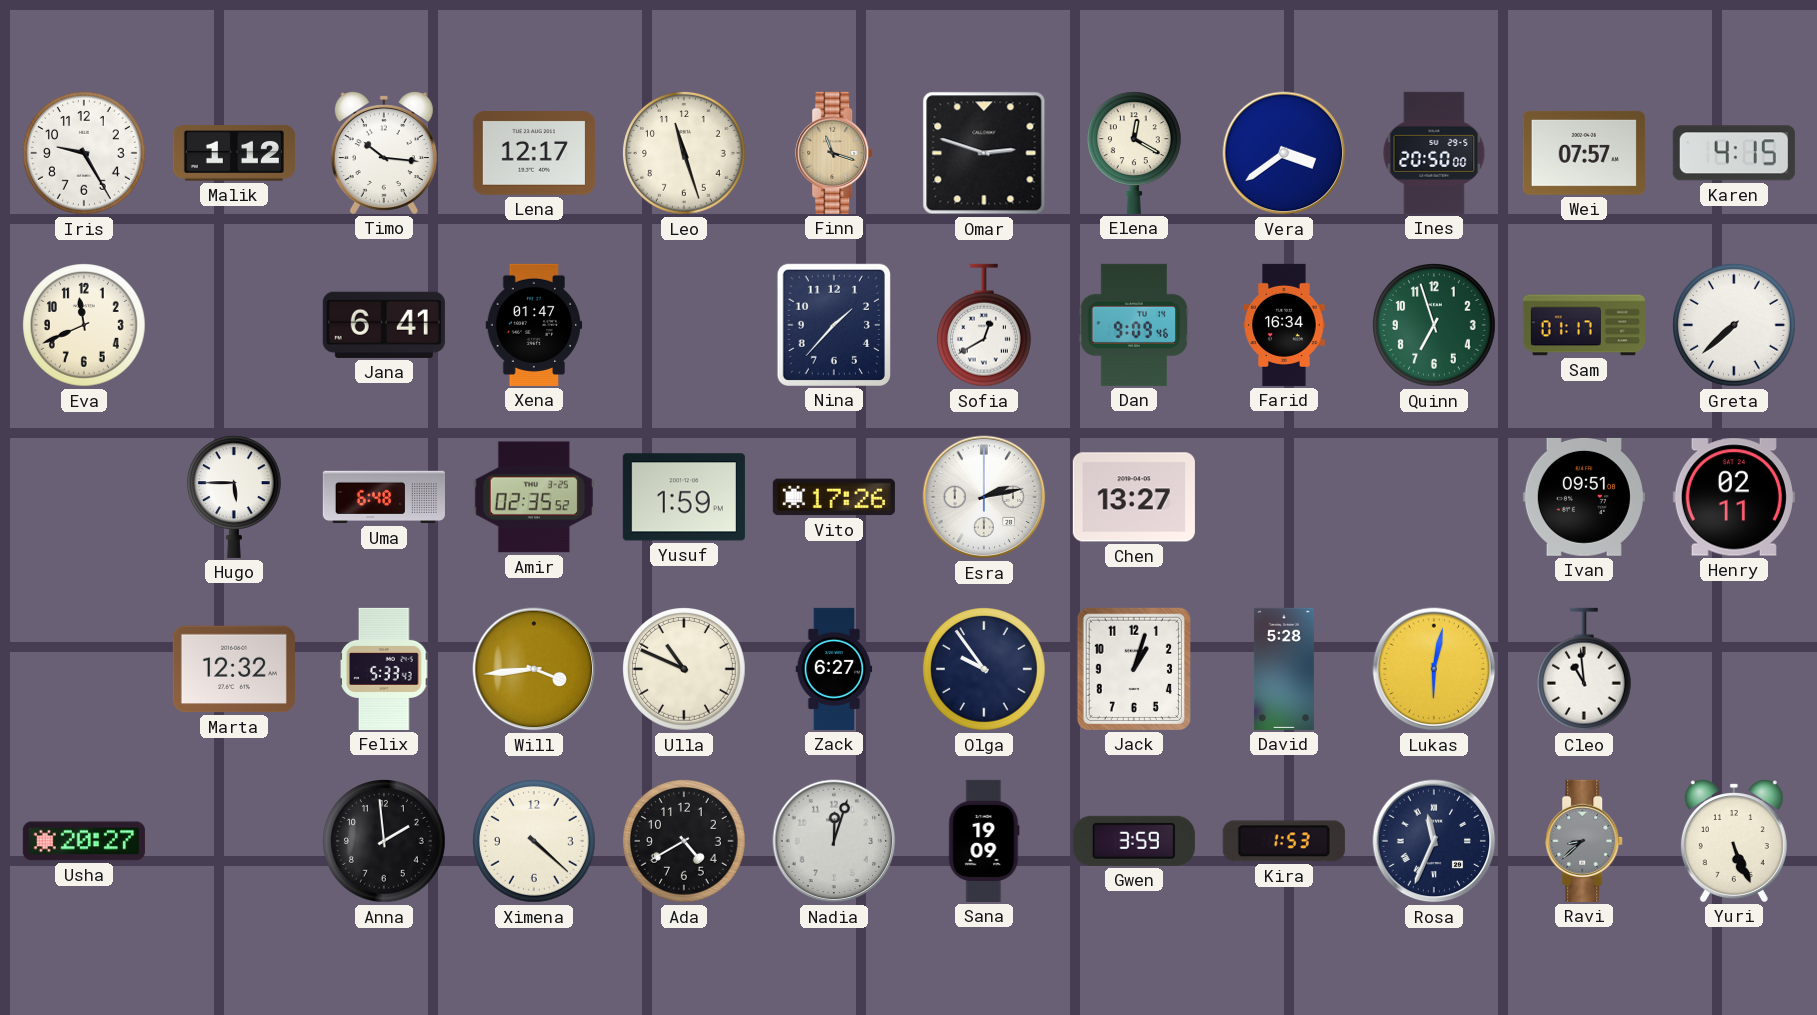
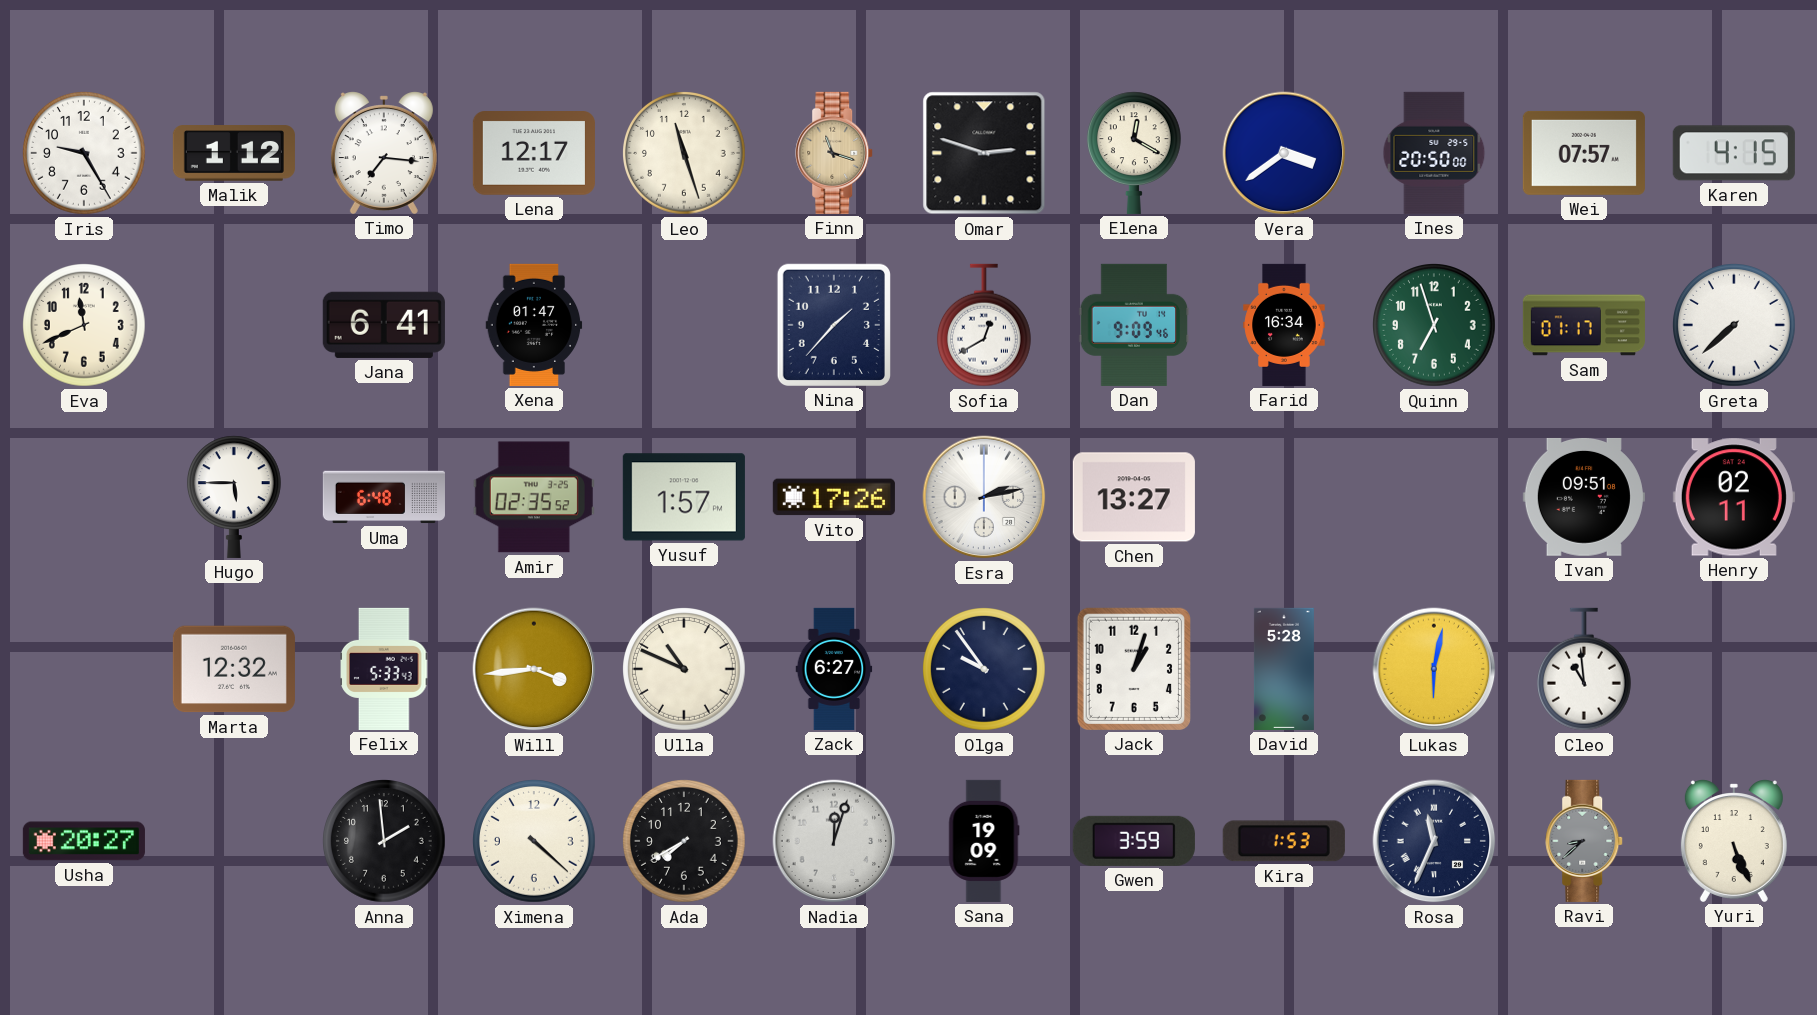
Timo: 10:16 -> 7:16
Yusuf: 1:59 -> 1:57
Ada: 4:40 -> 7:40
